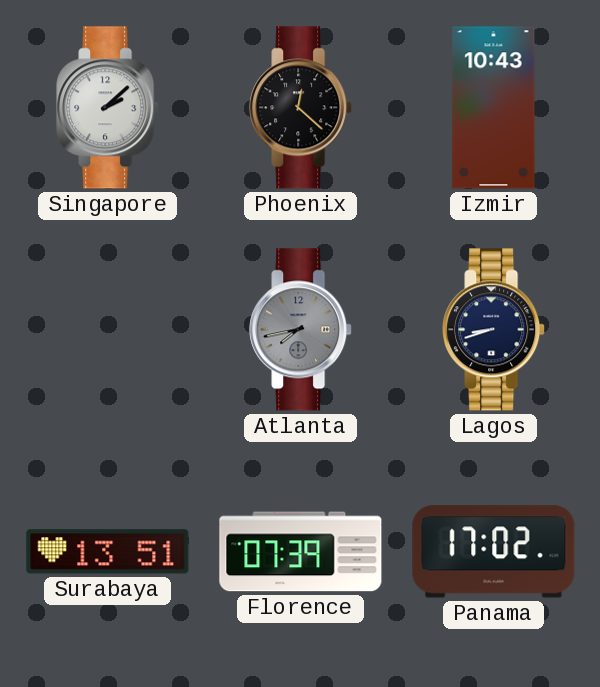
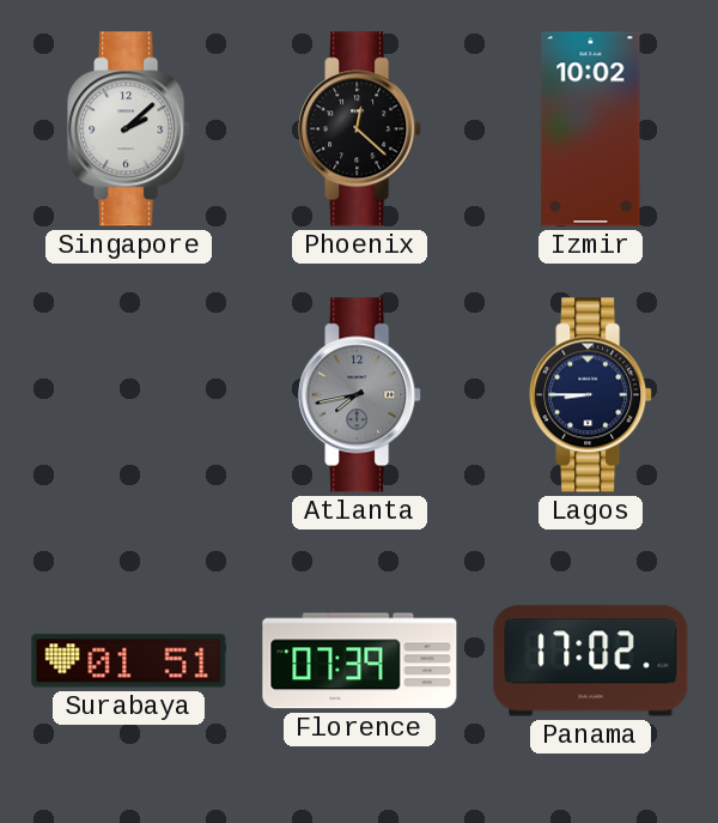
Izmir: 10:43 -> 10:02
Lagos: 8:42 -> 8:45
Surabaya: 13:51 -> 01:51
